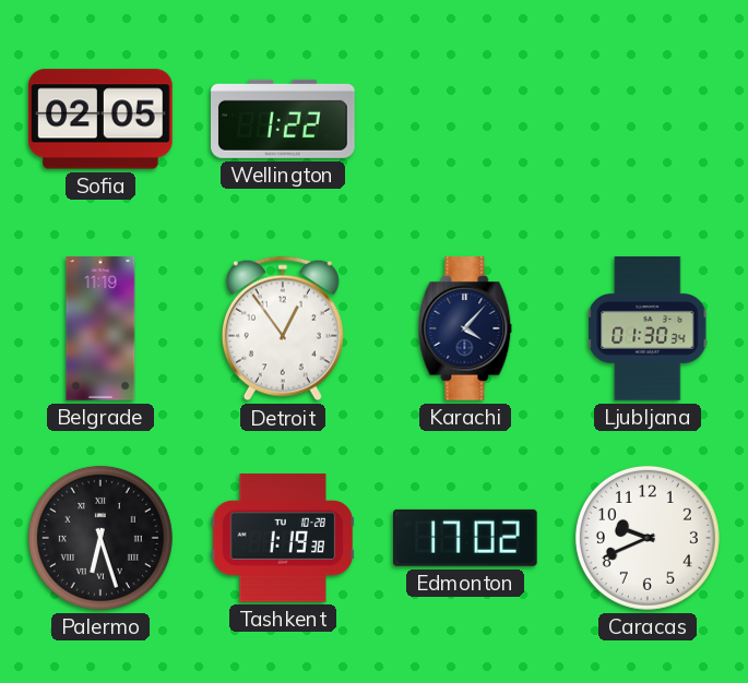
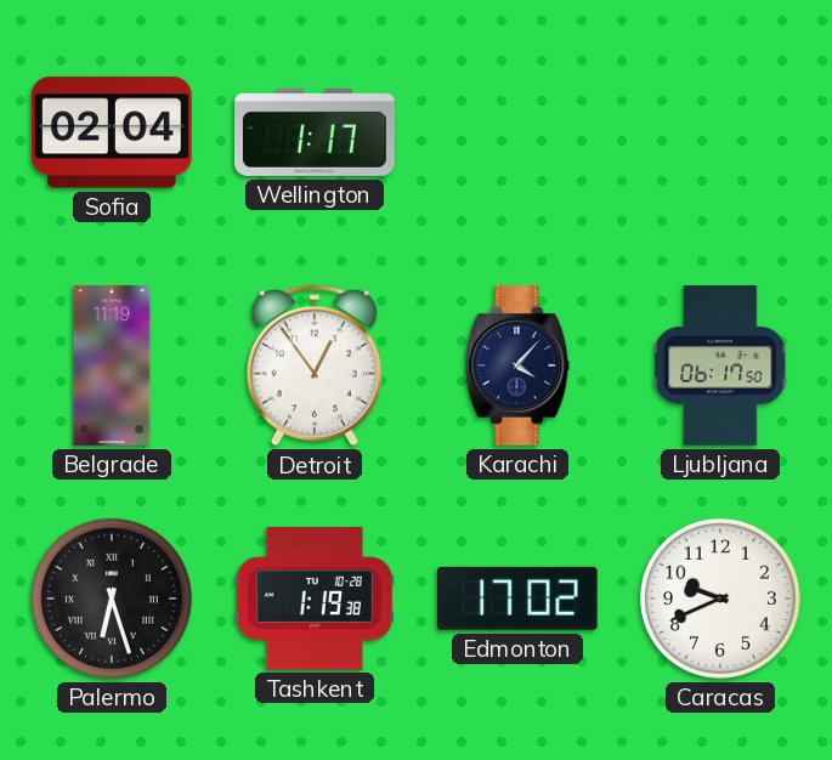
Sofia: 02:05 -> 02:04
Wellington: 1:22 -> 1:17
Ljubljana: 01:30 -> 06:17
